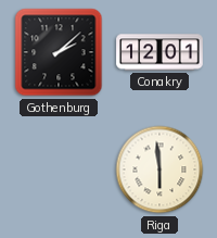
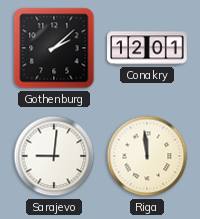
Sarajevo: none -> 9:01
Riga: 5:59 -> 11:59
